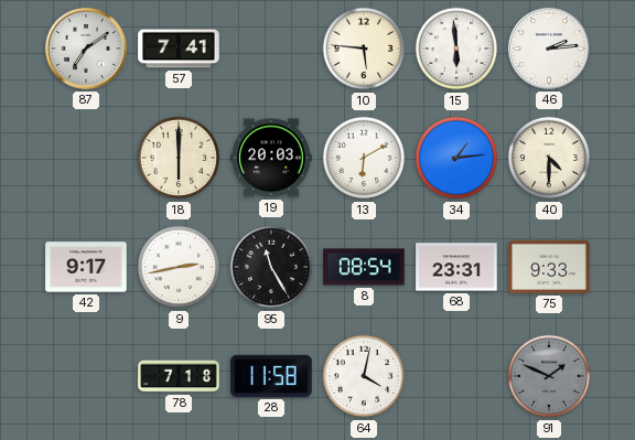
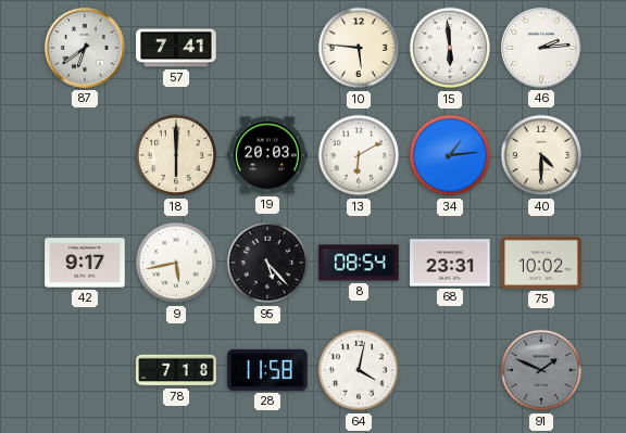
87: 7:09 -> 6:39
9: 2:43 -> 5:43
95: 11:25 -> 5:23
75: 9:33 -> 10:02
